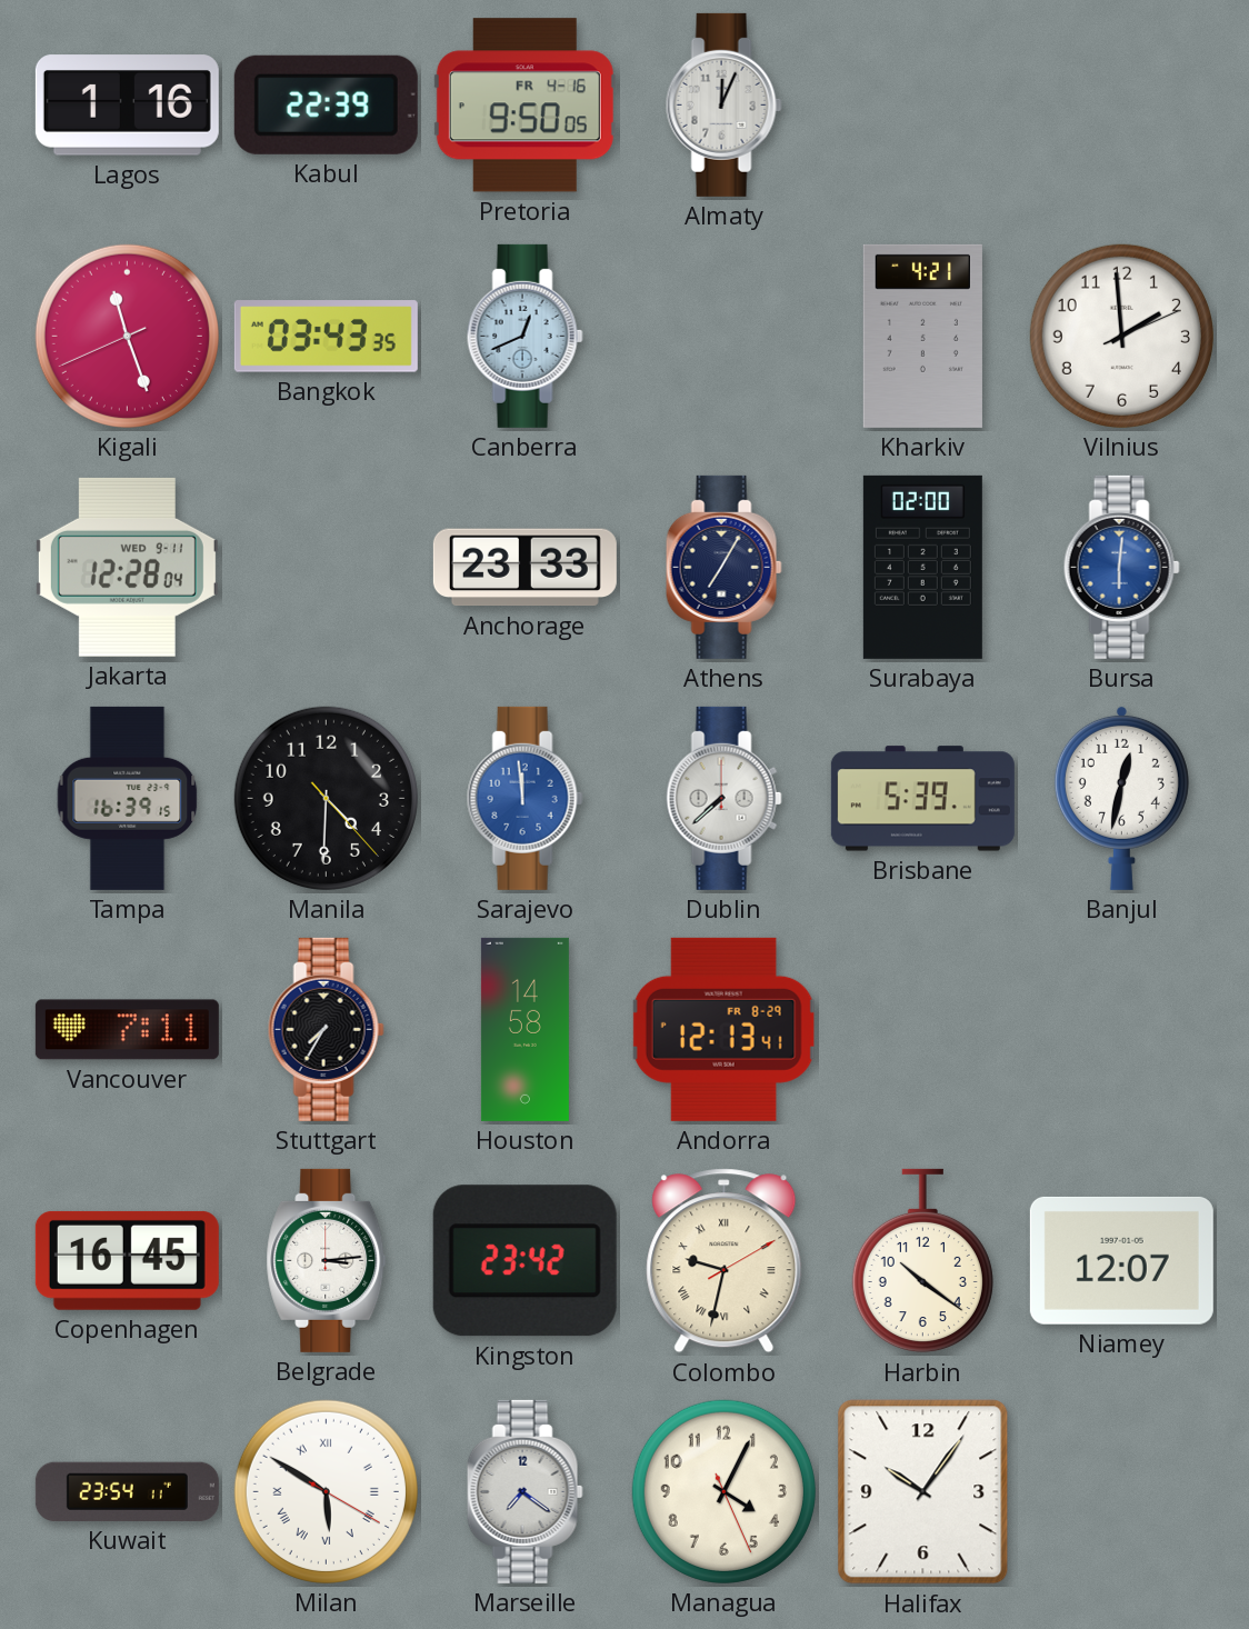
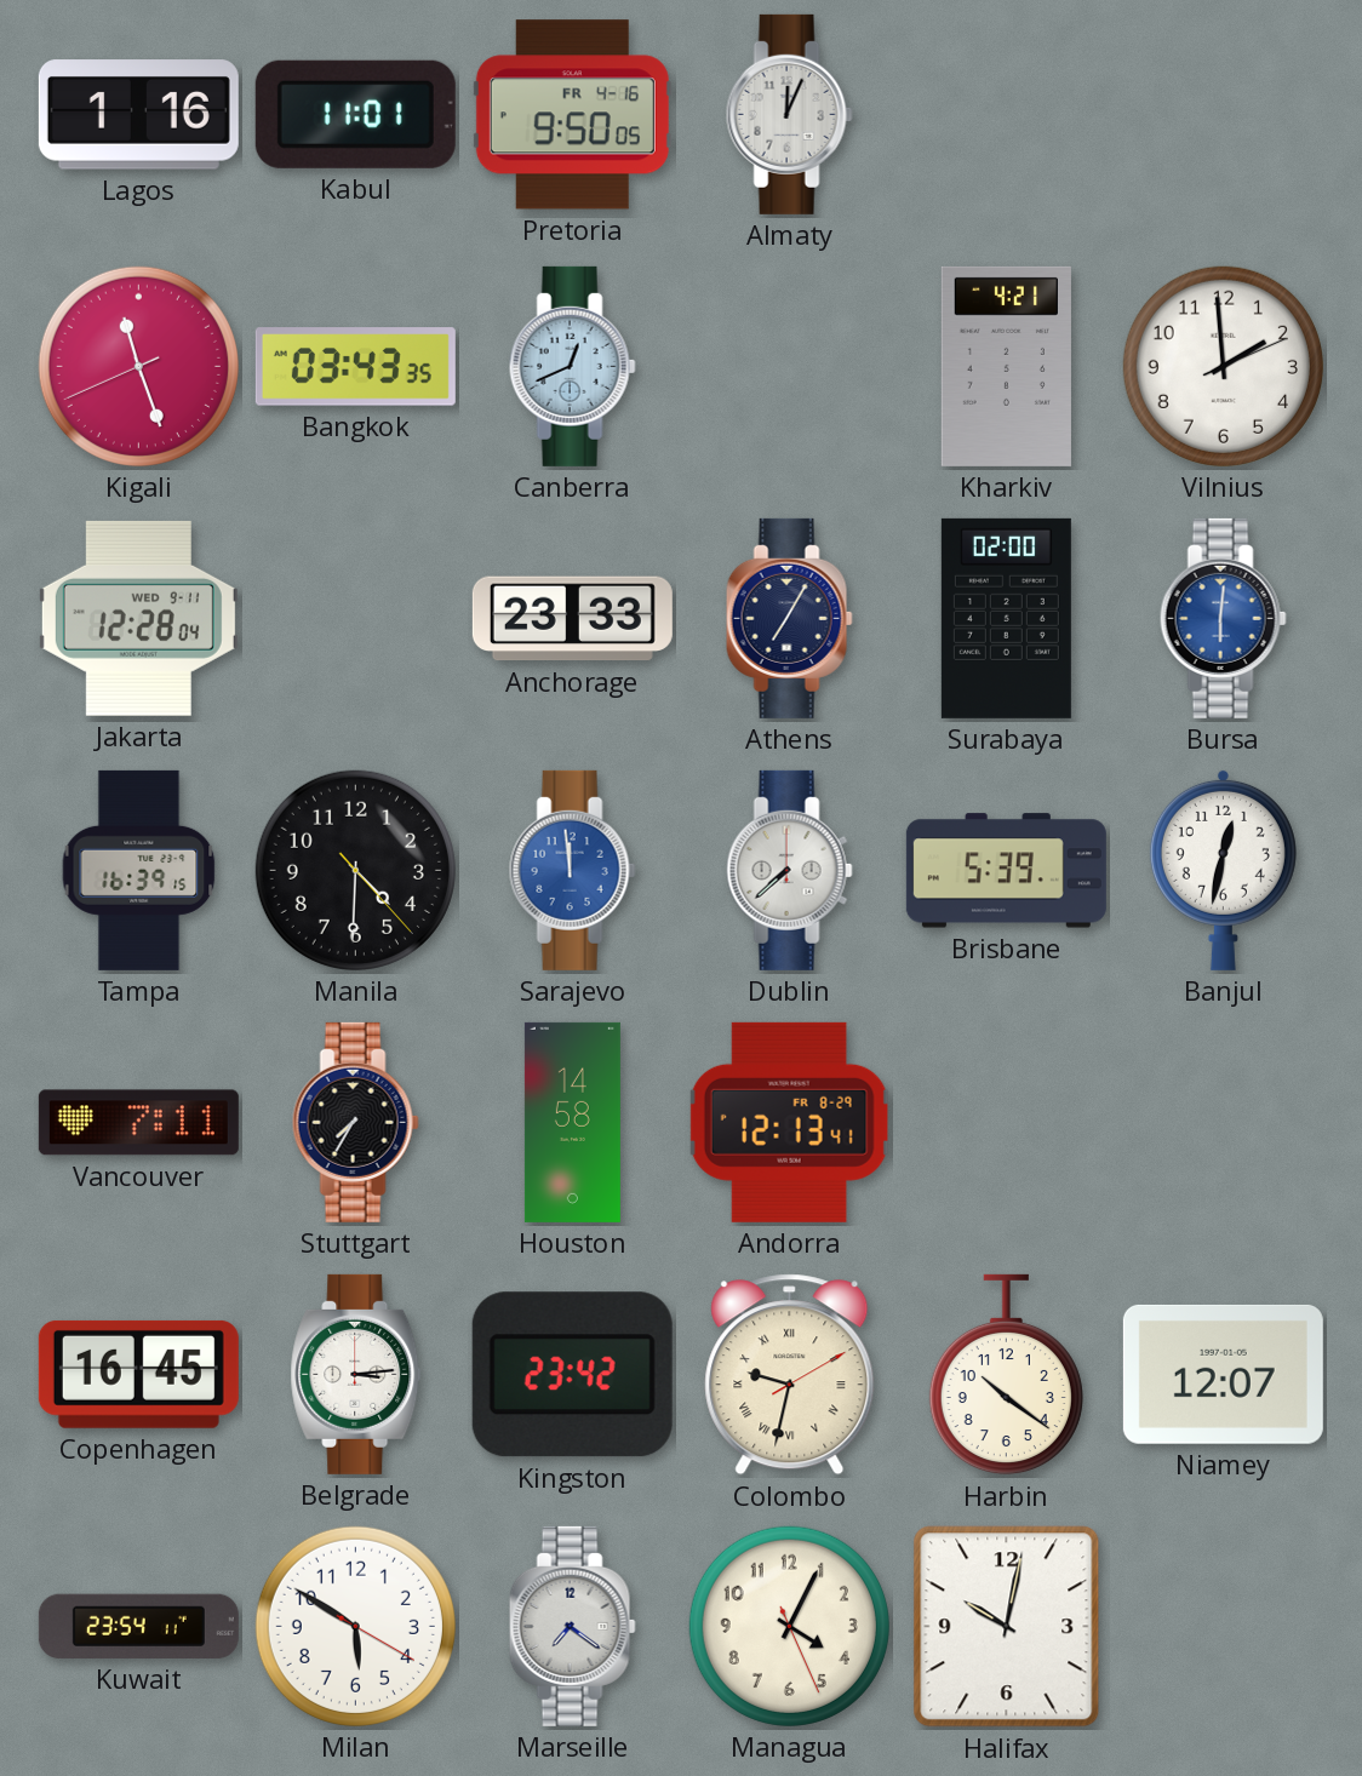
Kabul: 22:39 -> 11:01
Milan numerals: Roman -> Arabic
Halifax: 10:06 -> 10:02
